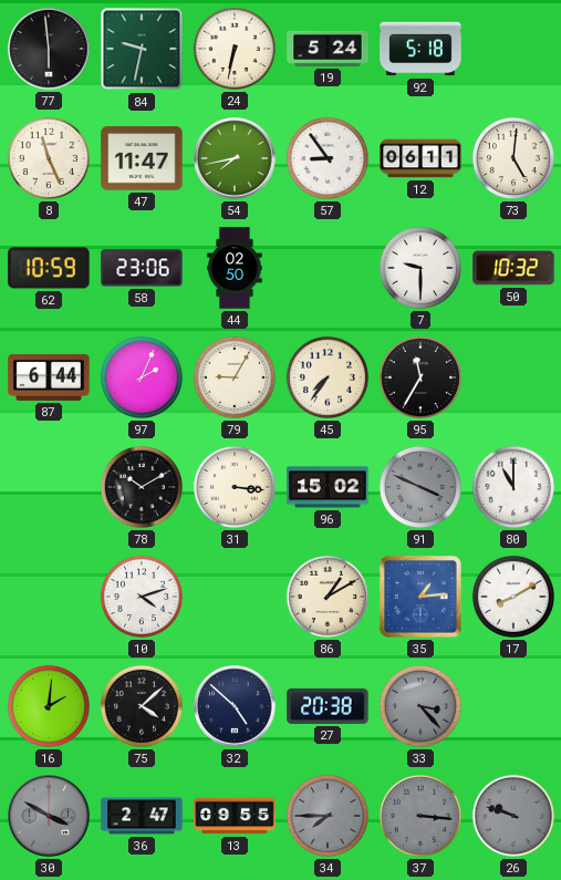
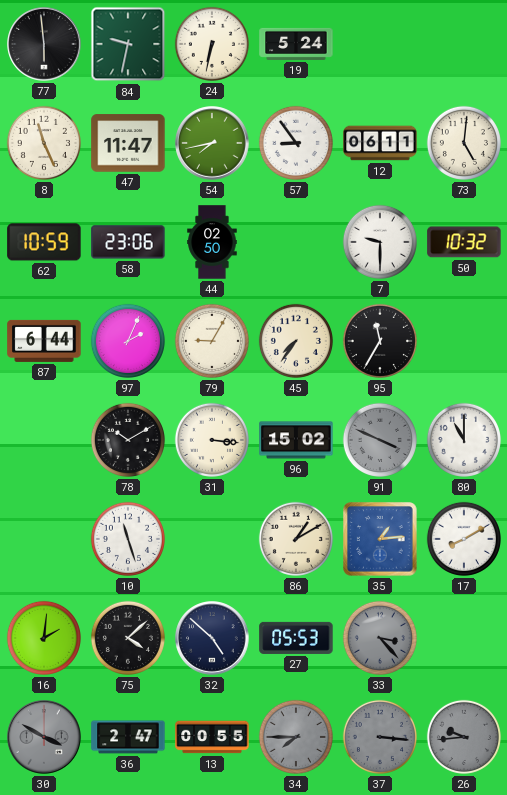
92: 5:18 -> none
10: 4:12 -> 11:27
27: 20:38 -> 05:53
13: 09:55 -> 00:55
26: 9:48 -> 9:44
